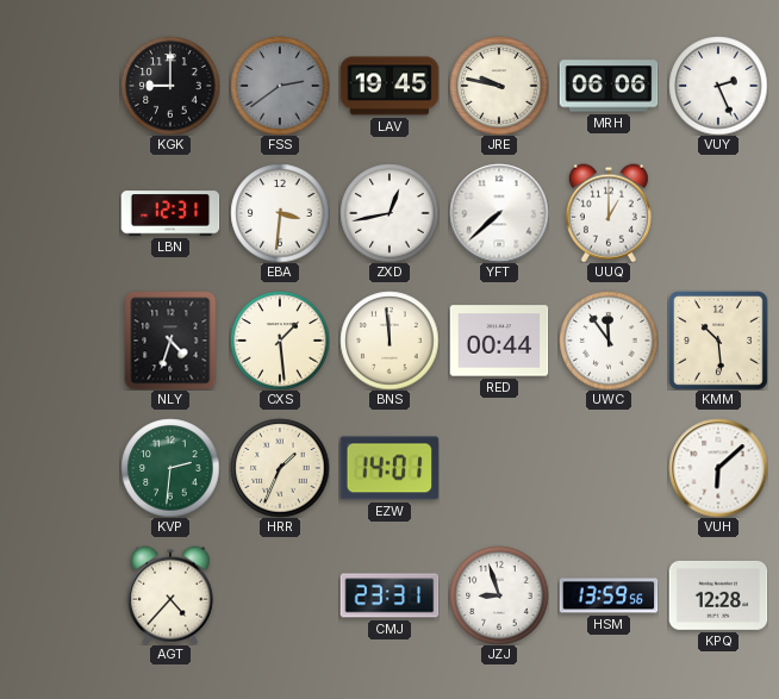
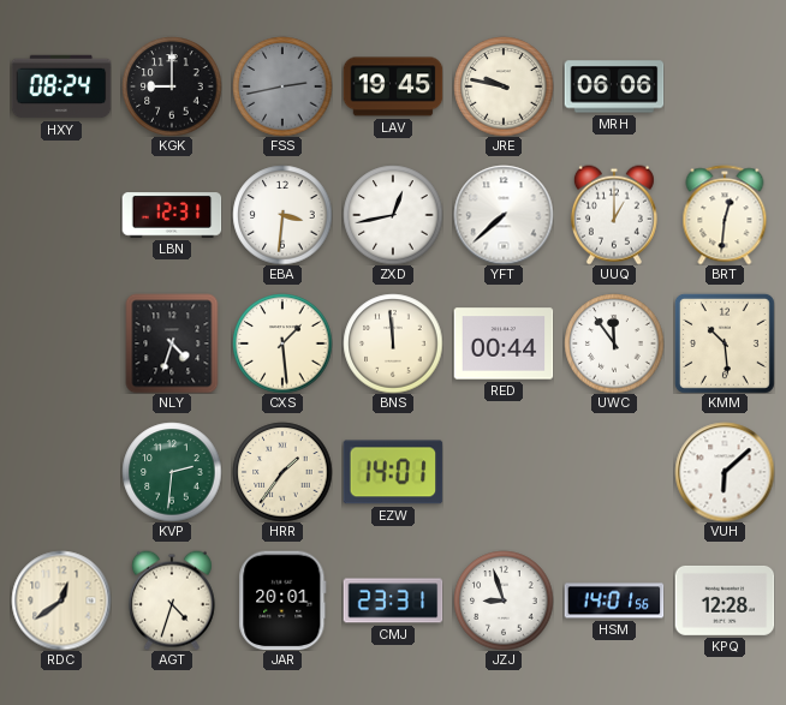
HXY: none -> 08:24
FSS: 2:39 -> 2:43
VUY: 2:26 -> none
BRT: none -> 12:31
HRR: 1:34 -> 1:36
RDC: none -> 12:39
AGT: 4:37 -> 4:33
JAR: none -> 20:01
HSM: 13:59 -> 14:01
